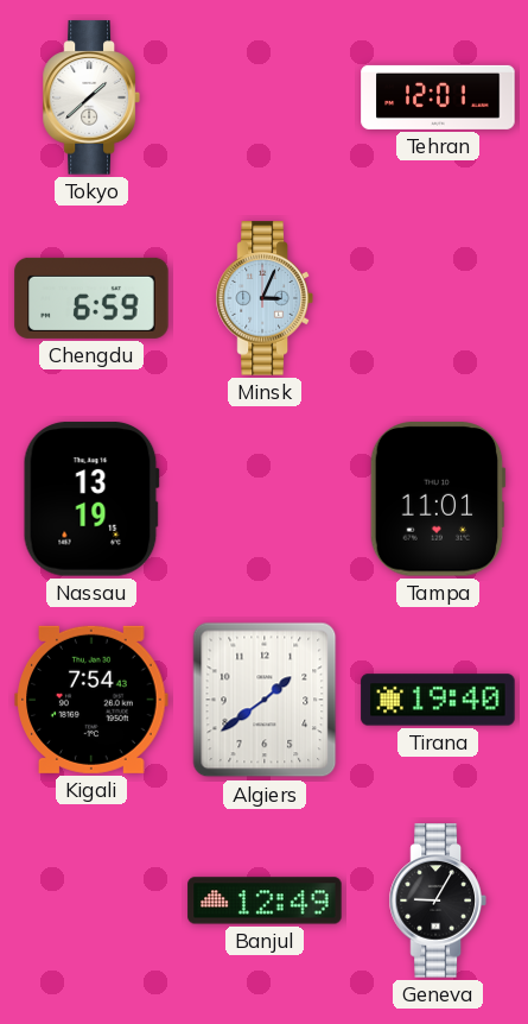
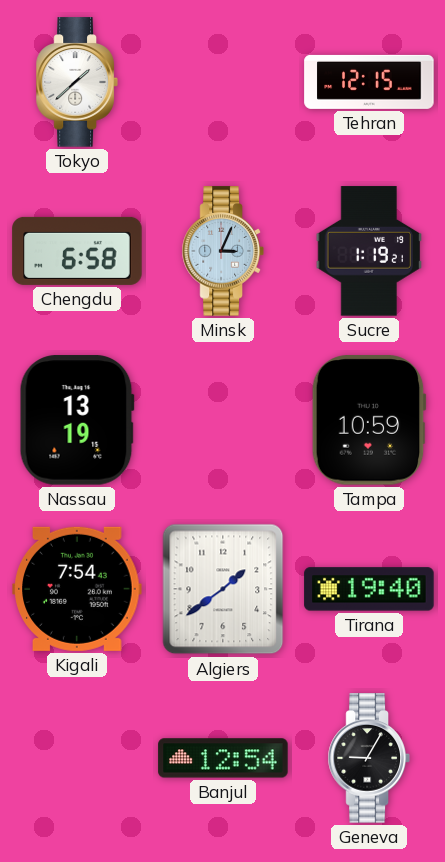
Tehran: 12:01 -> 12:15
Chengdu: 6:59 -> 6:58
Sucre: none -> 1:19
Tampa: 11:01 -> 10:59
Banjul: 12:49 -> 12:54
